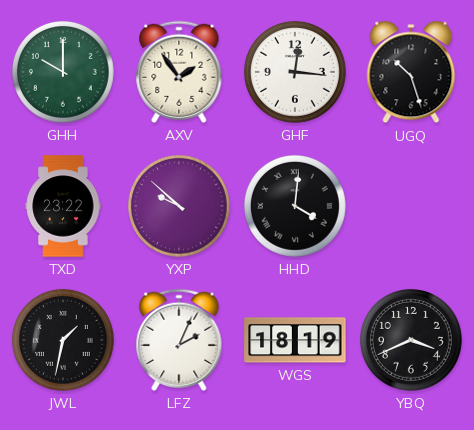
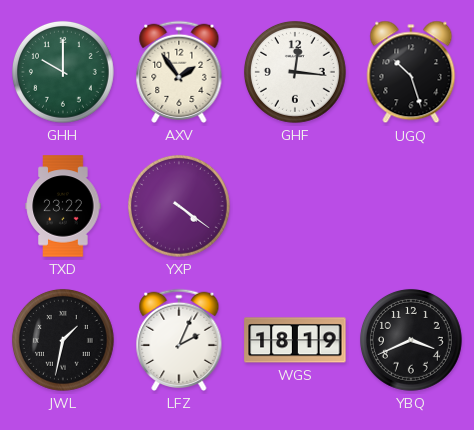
YXP: 9:52 -> 4:21
HHD: 4:01 -> none
